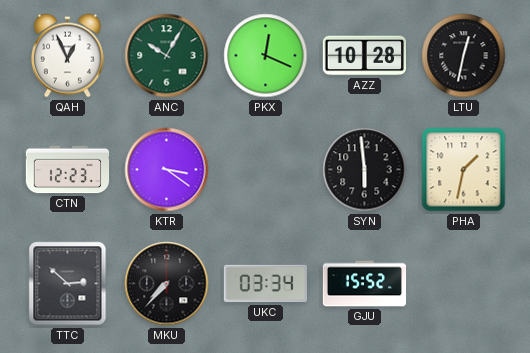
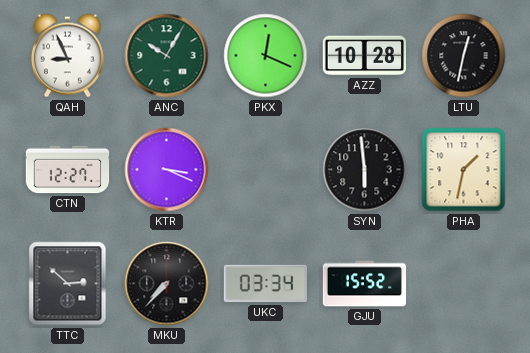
QAH: 12:56 -> 8:56
CTN: 12:23 -> 12:27
KTR: 3:21 -> 3:19
